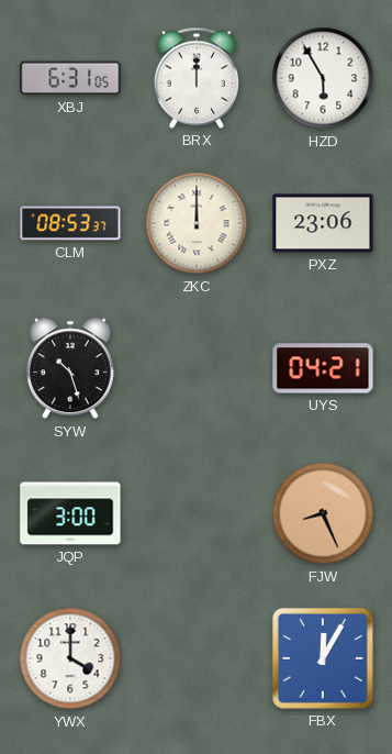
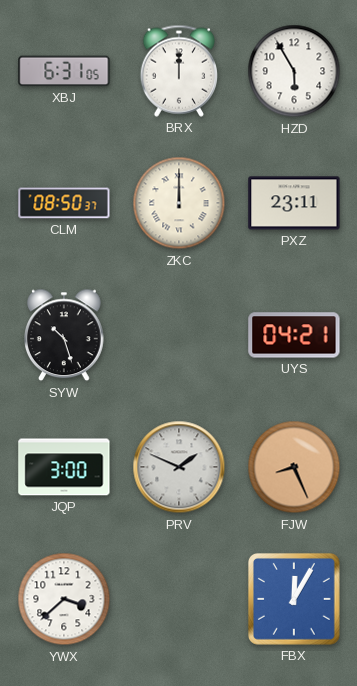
CLM: 08:53 -> 08:50
PXZ: 23:06 -> 23:11
PRV: none -> 1:49
YWX: 4:00 -> 3:38
